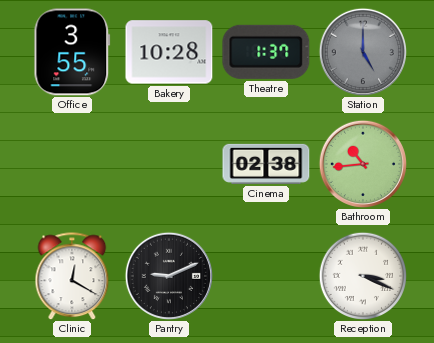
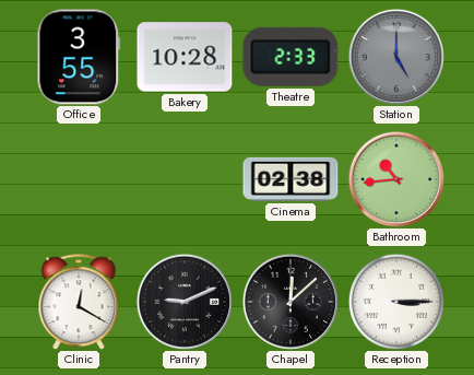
Theatre: 1:37 -> 2:33
Chapel: none -> 12:08
Reception: 3:19 -> 3:15
